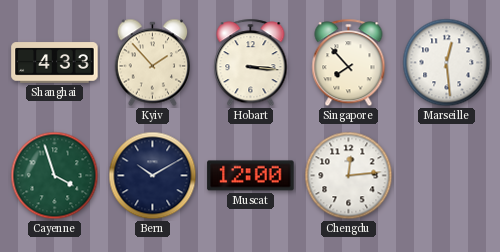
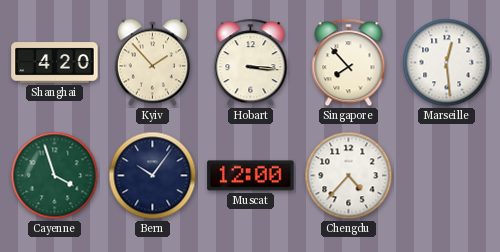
Shanghai: 4:33 -> 4:20
Bern: 10:10 -> 10:06
Chengdu: 12:14 -> 4:37
